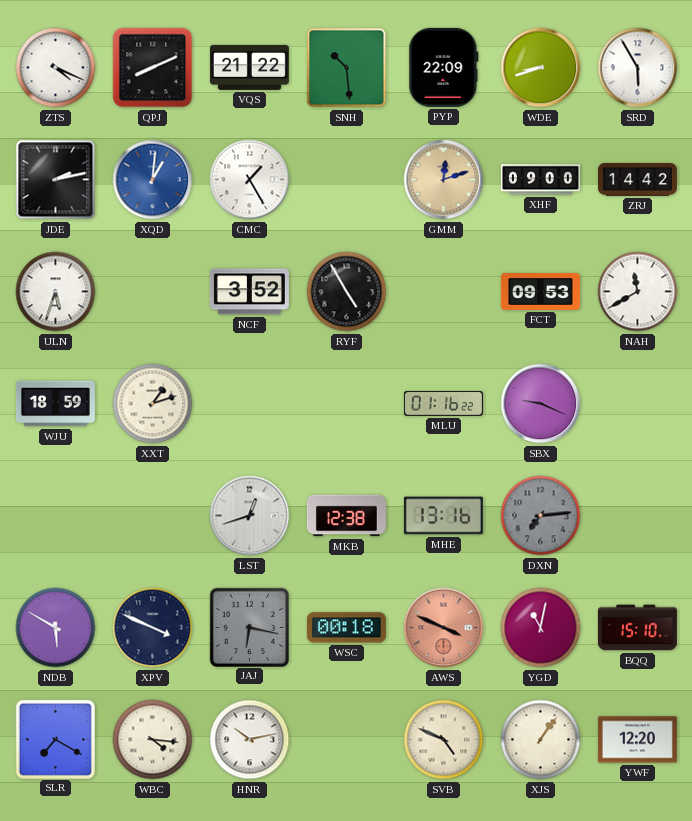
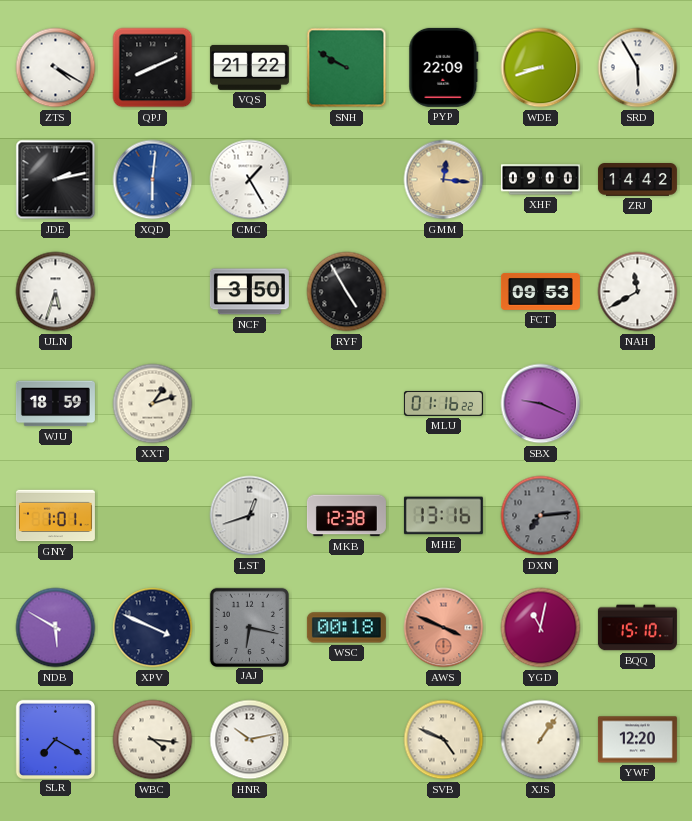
ZTS: 4:19 -> 4:20
SNH: 10:29 -> 9:50
XQD: 1:01 -> 6:01
GMM: 12:12 -> 12:16
NCF: 3:52 -> 3:50
GNY: none -> 1:01
